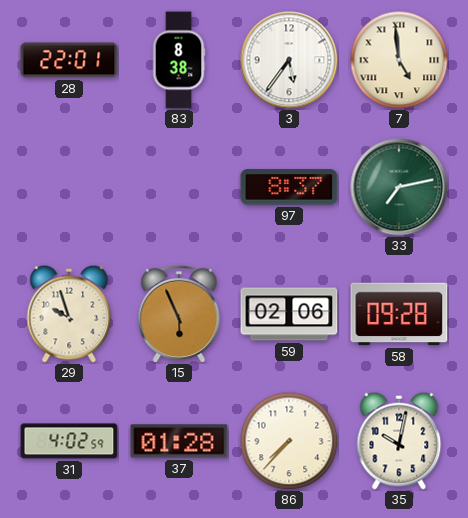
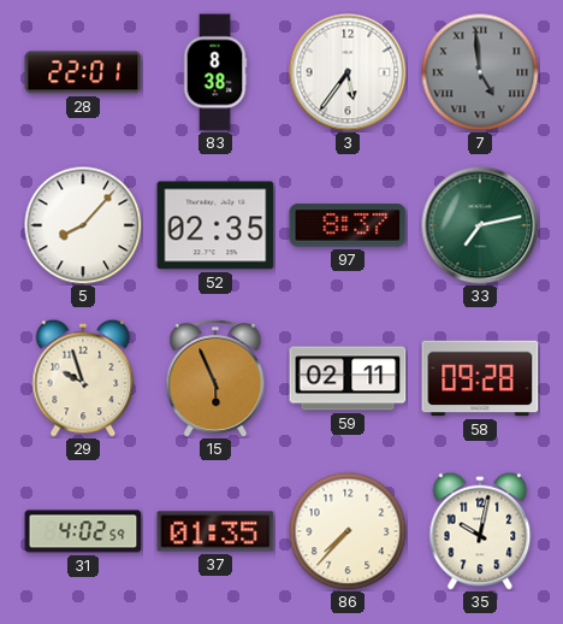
7 dial: cream -> grey
5: none -> 8:07
52: none -> 02:35
59: 02:06 -> 02:11
37: 01:28 -> 01:35
